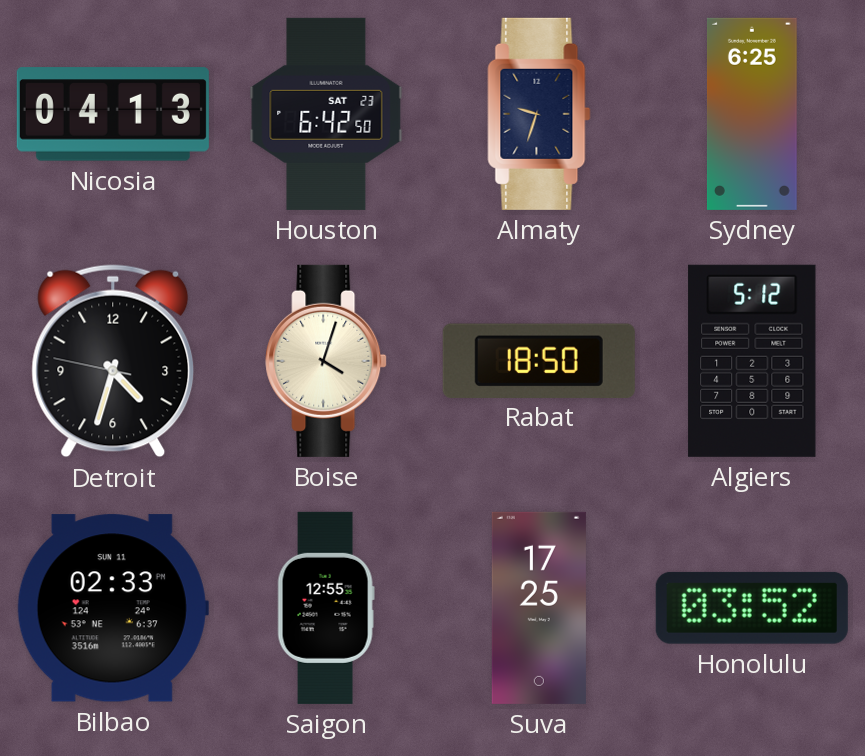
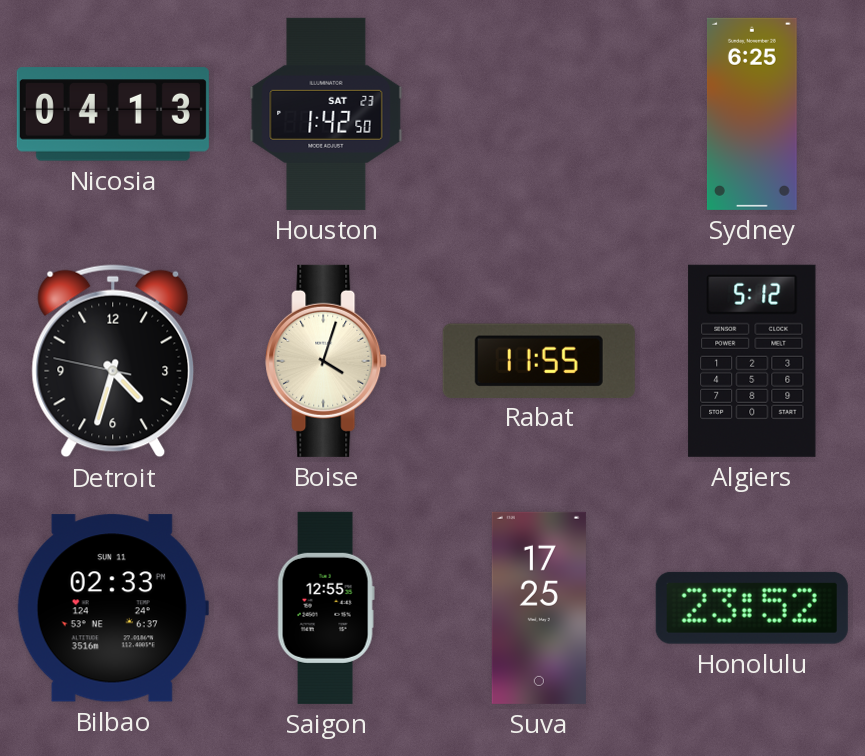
Houston: 6:42 -> 1:42
Almaty: 9:33 -> none
Rabat: 18:50 -> 11:55
Honolulu: 03:52 -> 23:52
